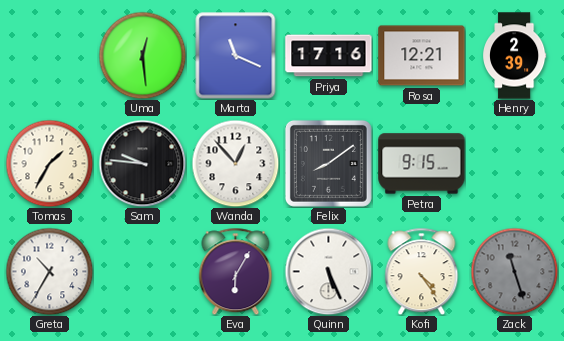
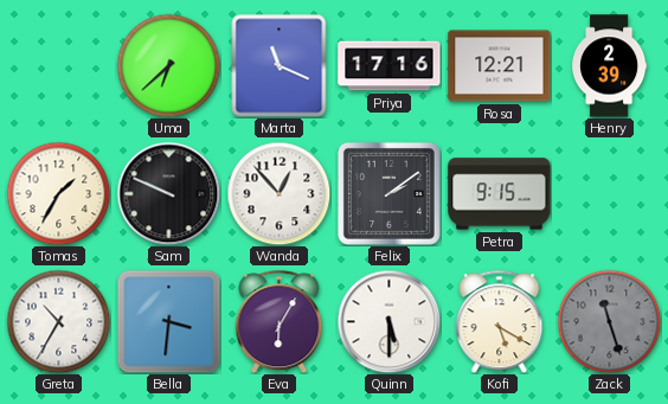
Uma: 12:29 -> 6:38
Sam: 9:46 -> 9:49
Felix: 8:09 -> 2:09
Bella: none -> 3:31
Quinn: 5:26 -> 5:30
Kofi: 4:24 -> 5:20
